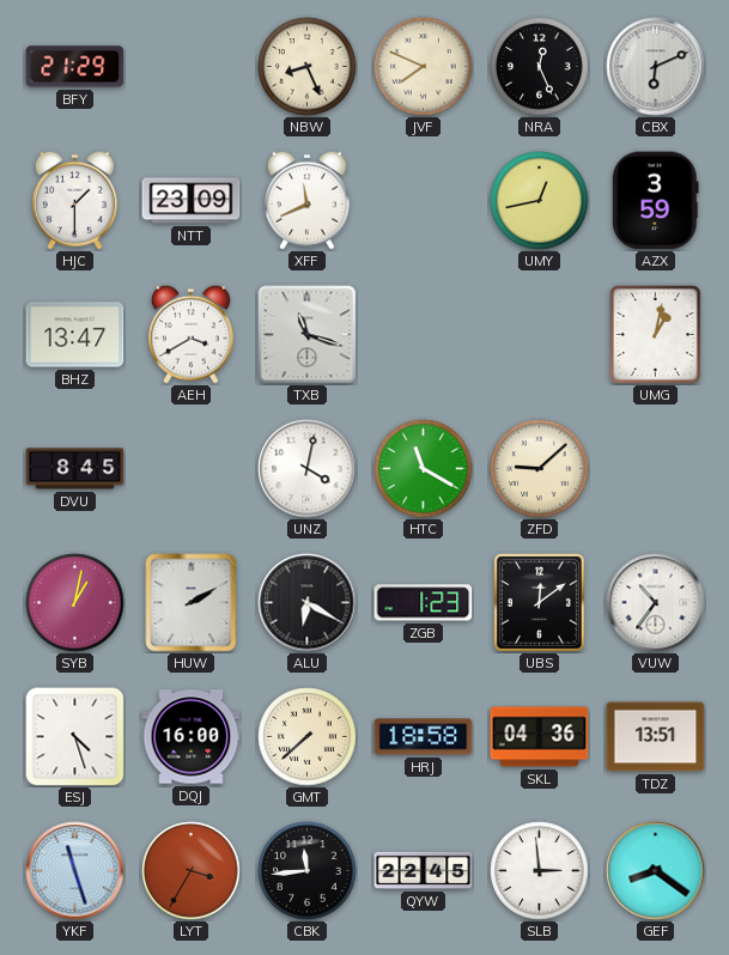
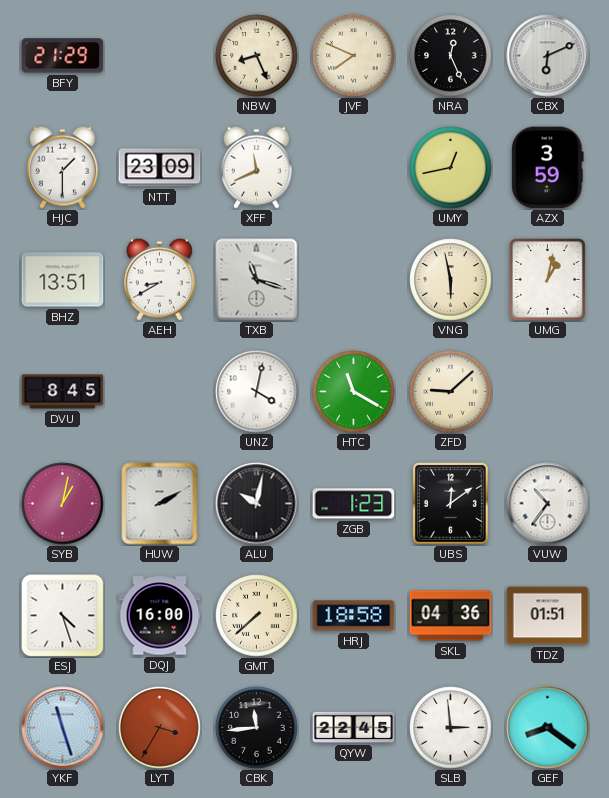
BHZ: 13:47 -> 13:51
AEH: 3:40 -> 8:40
VNG: none -> 5:58
ALU: 6:20 -> 10:02
TDZ: 13:51 -> 01:51
